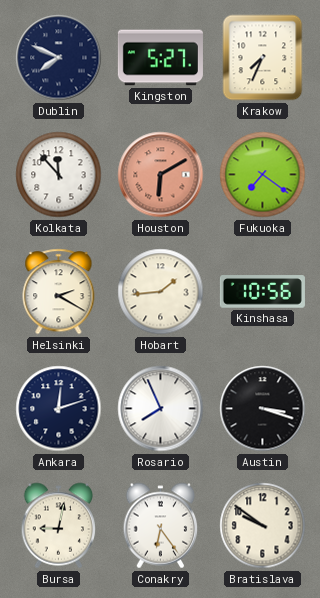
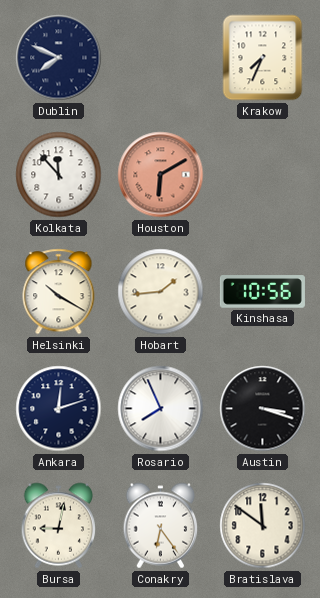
Kingston: 5:27 -> none
Fukuoka: 7:21 -> none
Helsinki: 2:20 -> 10:20
Bratislava: 9:51 -> 11:51
